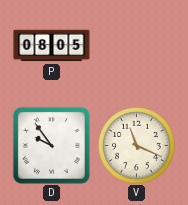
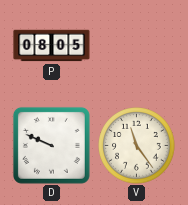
D: 9:54 -> 9:49
V: 11:19 -> 11:24
